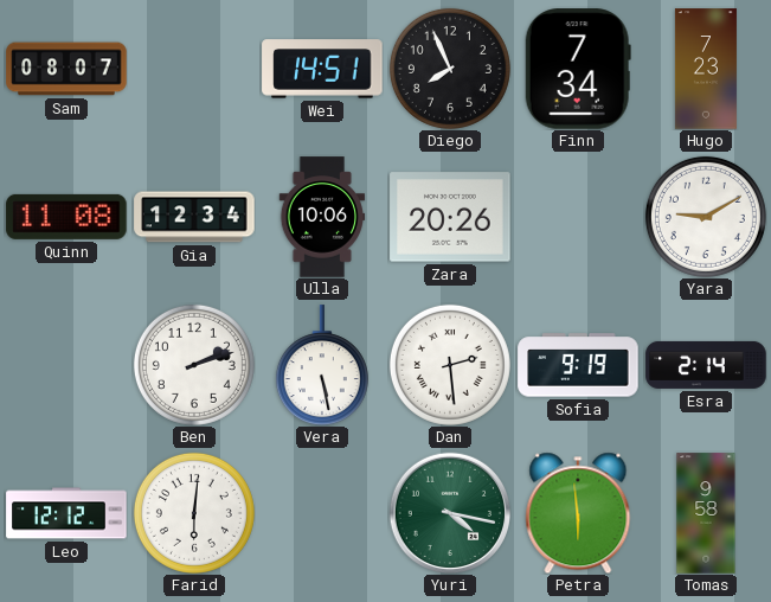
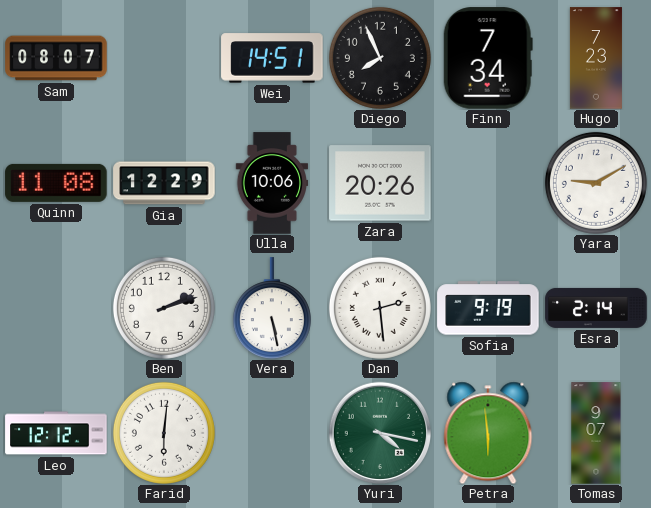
Gia: 12:34 -> 12:29
Tomas: 9:58 -> 9:07
